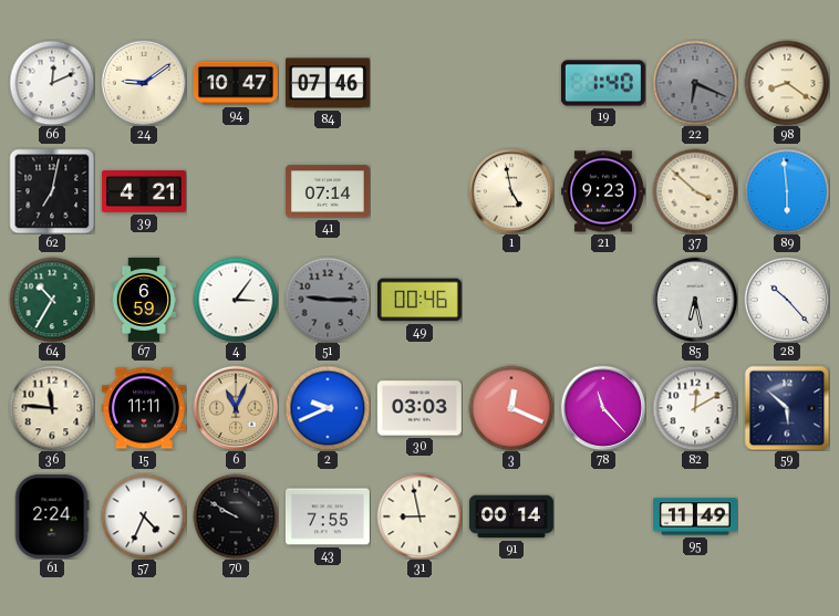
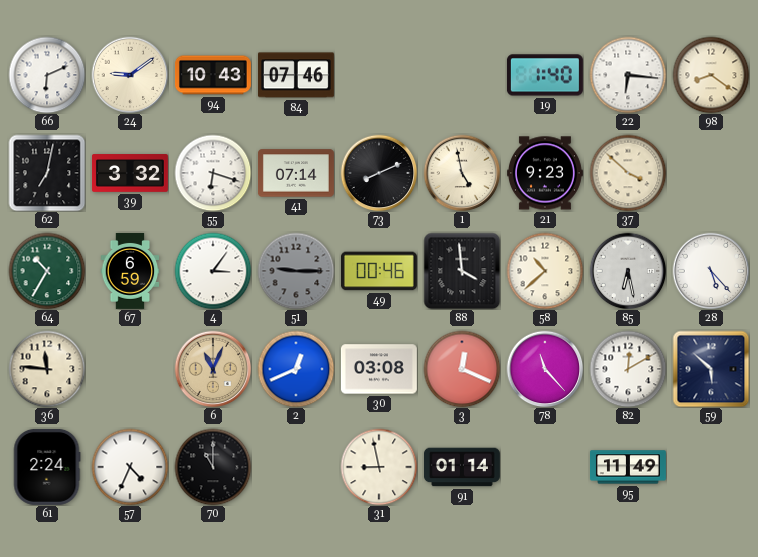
66: 12:11 -> 6:11
94: 10:47 -> 10:43
22: 6:19 -> 6:16
22 dial: grey -> white
39: 4:21 -> 3:32
55: none -> 6:18
73: none -> 8:11
89: 5:59 -> none
88: none -> 3:59
58: none -> 10:38
28: 10:23 -> 5:23
15: 11:11 -> none
2: 9:41 -> 12:41
30: 03:03 -> 03:08
70: 9:50 -> 11:00
43: 7:55 -> none
91: 00:14 -> 01:14
